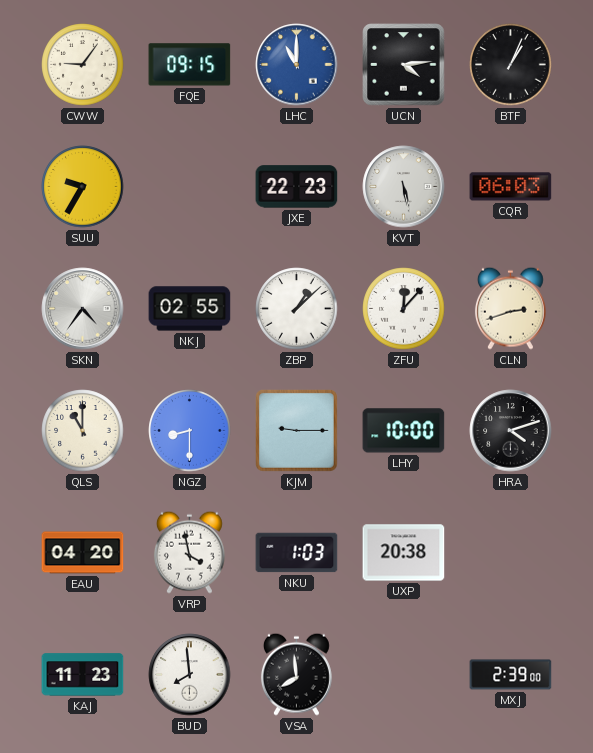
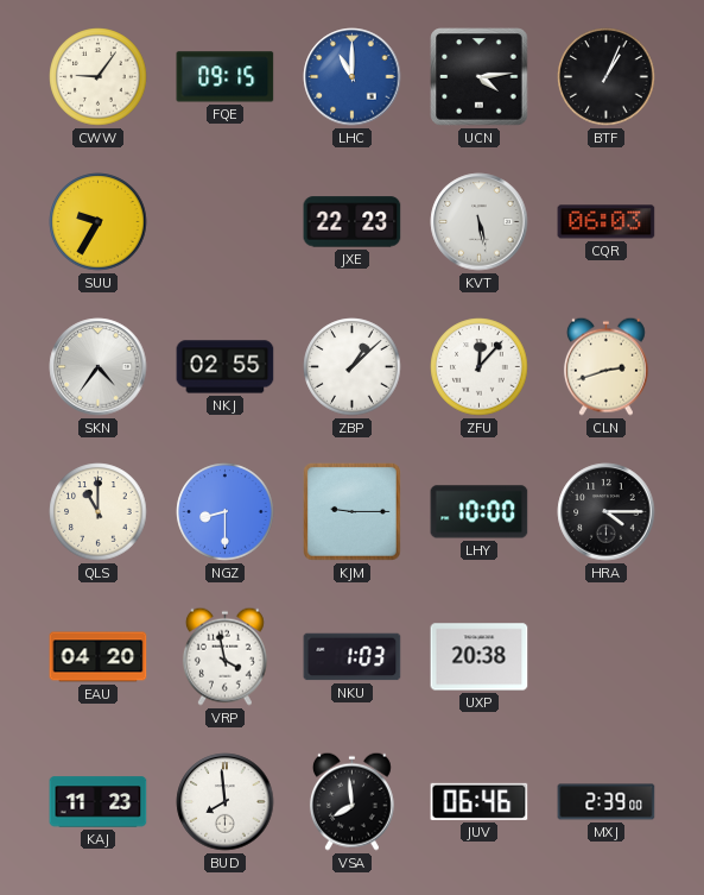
HRA: 4:12 -> 4:15
JUV: none -> 06:46
